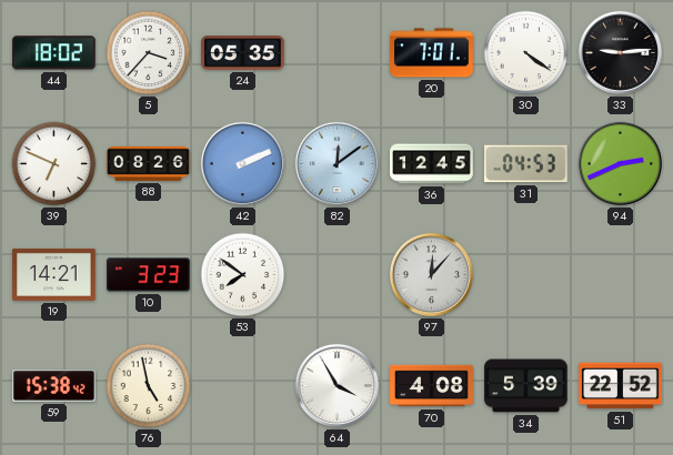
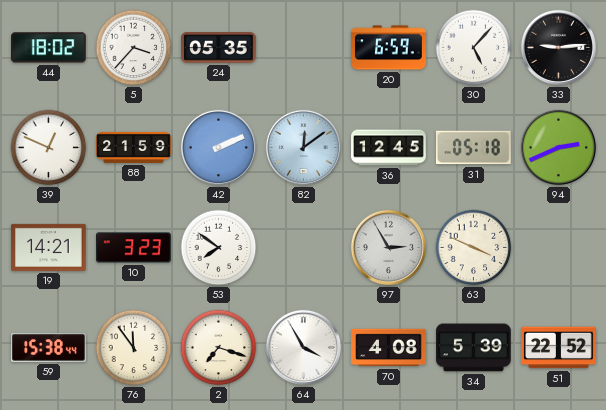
20: 7:01 -> 6:59
30: 4:21 -> 5:07
39: 6:49 -> 12:49
88: 08:26 -> 21:59
31: 04:53 -> 05:18
97: 12:07 -> 2:55
63: none -> 3:49
59: 15:38:42 -> 15:38:44
76: 4:58 -> 11:54
2: none -> 7:18
